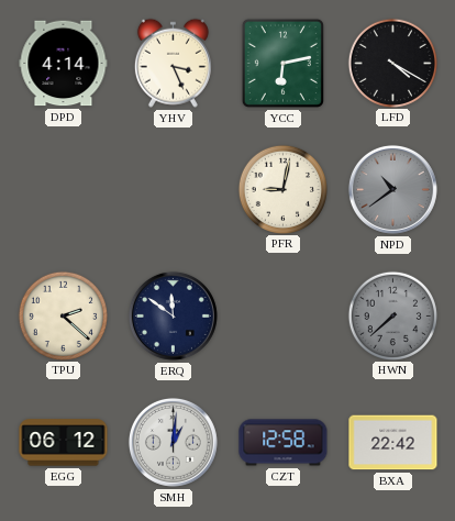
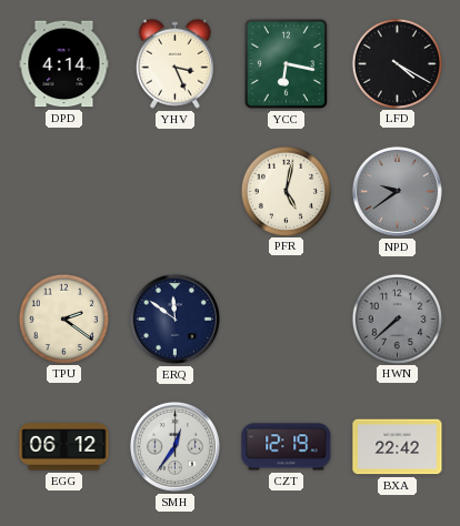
YCC: 6:13 -> 6:17
PFR: 9:02 -> 5:02
NPD: 10:39 -> 9:39
TPU: 2:22 -> 2:21
SMH: 1:01 -> 12:36
CZT: 12:58 -> 12:19
